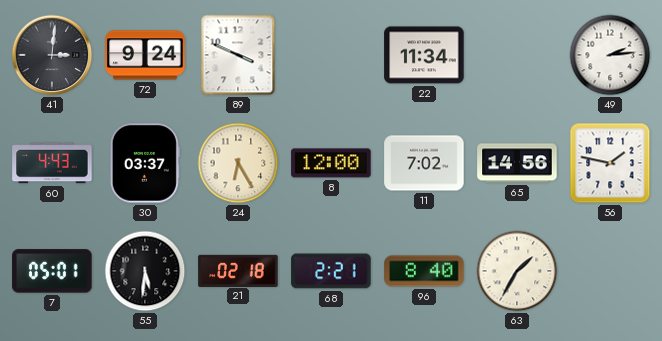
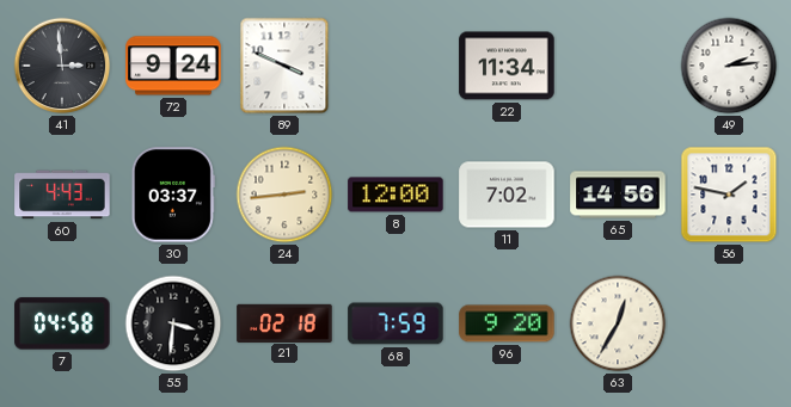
41: 3:01 -> 2:59
24: 6:25 -> 2:44
7: 05:01 -> 04:58
55: 5:31 -> 3:31
68: 2:21 -> 7:59
96: 8:40 -> 9:20
63: 1:35 -> 12:35
